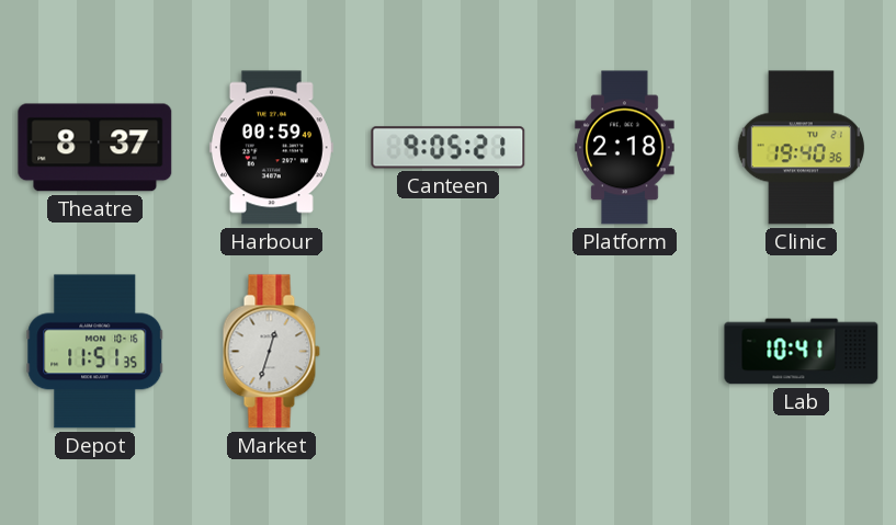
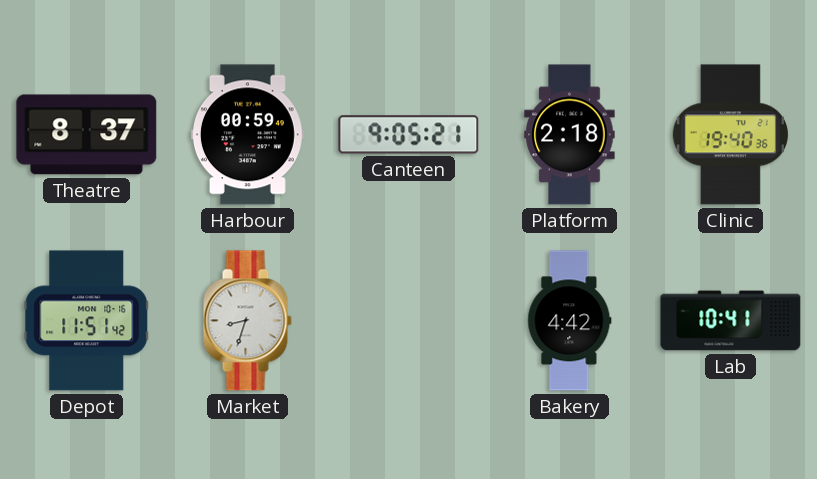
Depot: 11:51:35 -> 11:51:42
Market: 12:33 -> 8:33
Bakery: none -> 4:42
